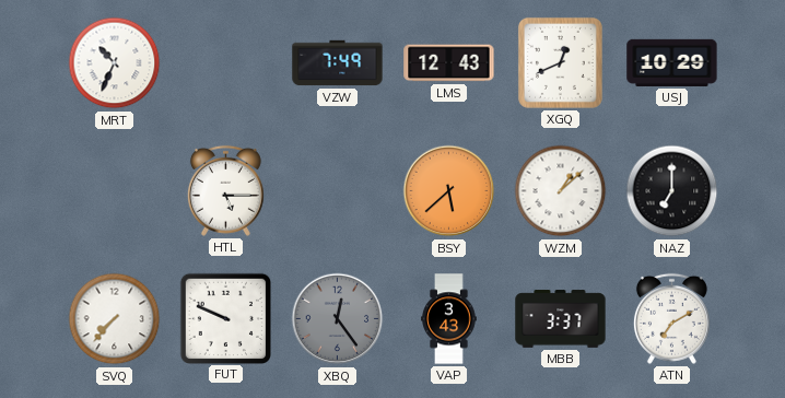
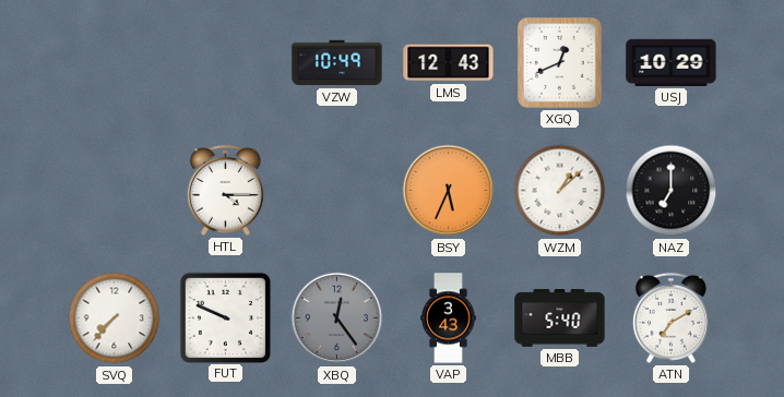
MRT: 10:34 -> none
VZW: 7:49 -> 10:49
HTL: 5:15 -> 4:15
BSY: 5:38 -> 5:34
MBB: 3:37 -> 5:40
